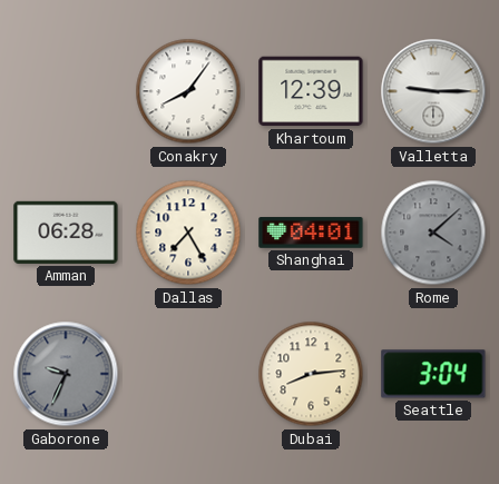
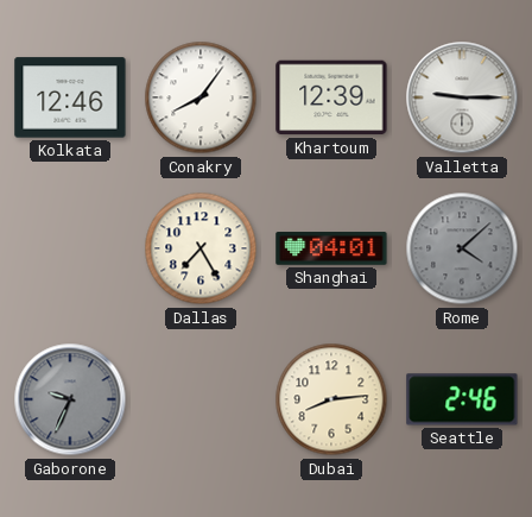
Kolkata: none -> 12:46
Amman: 06:28 -> none
Seattle: 3:04 -> 2:46
